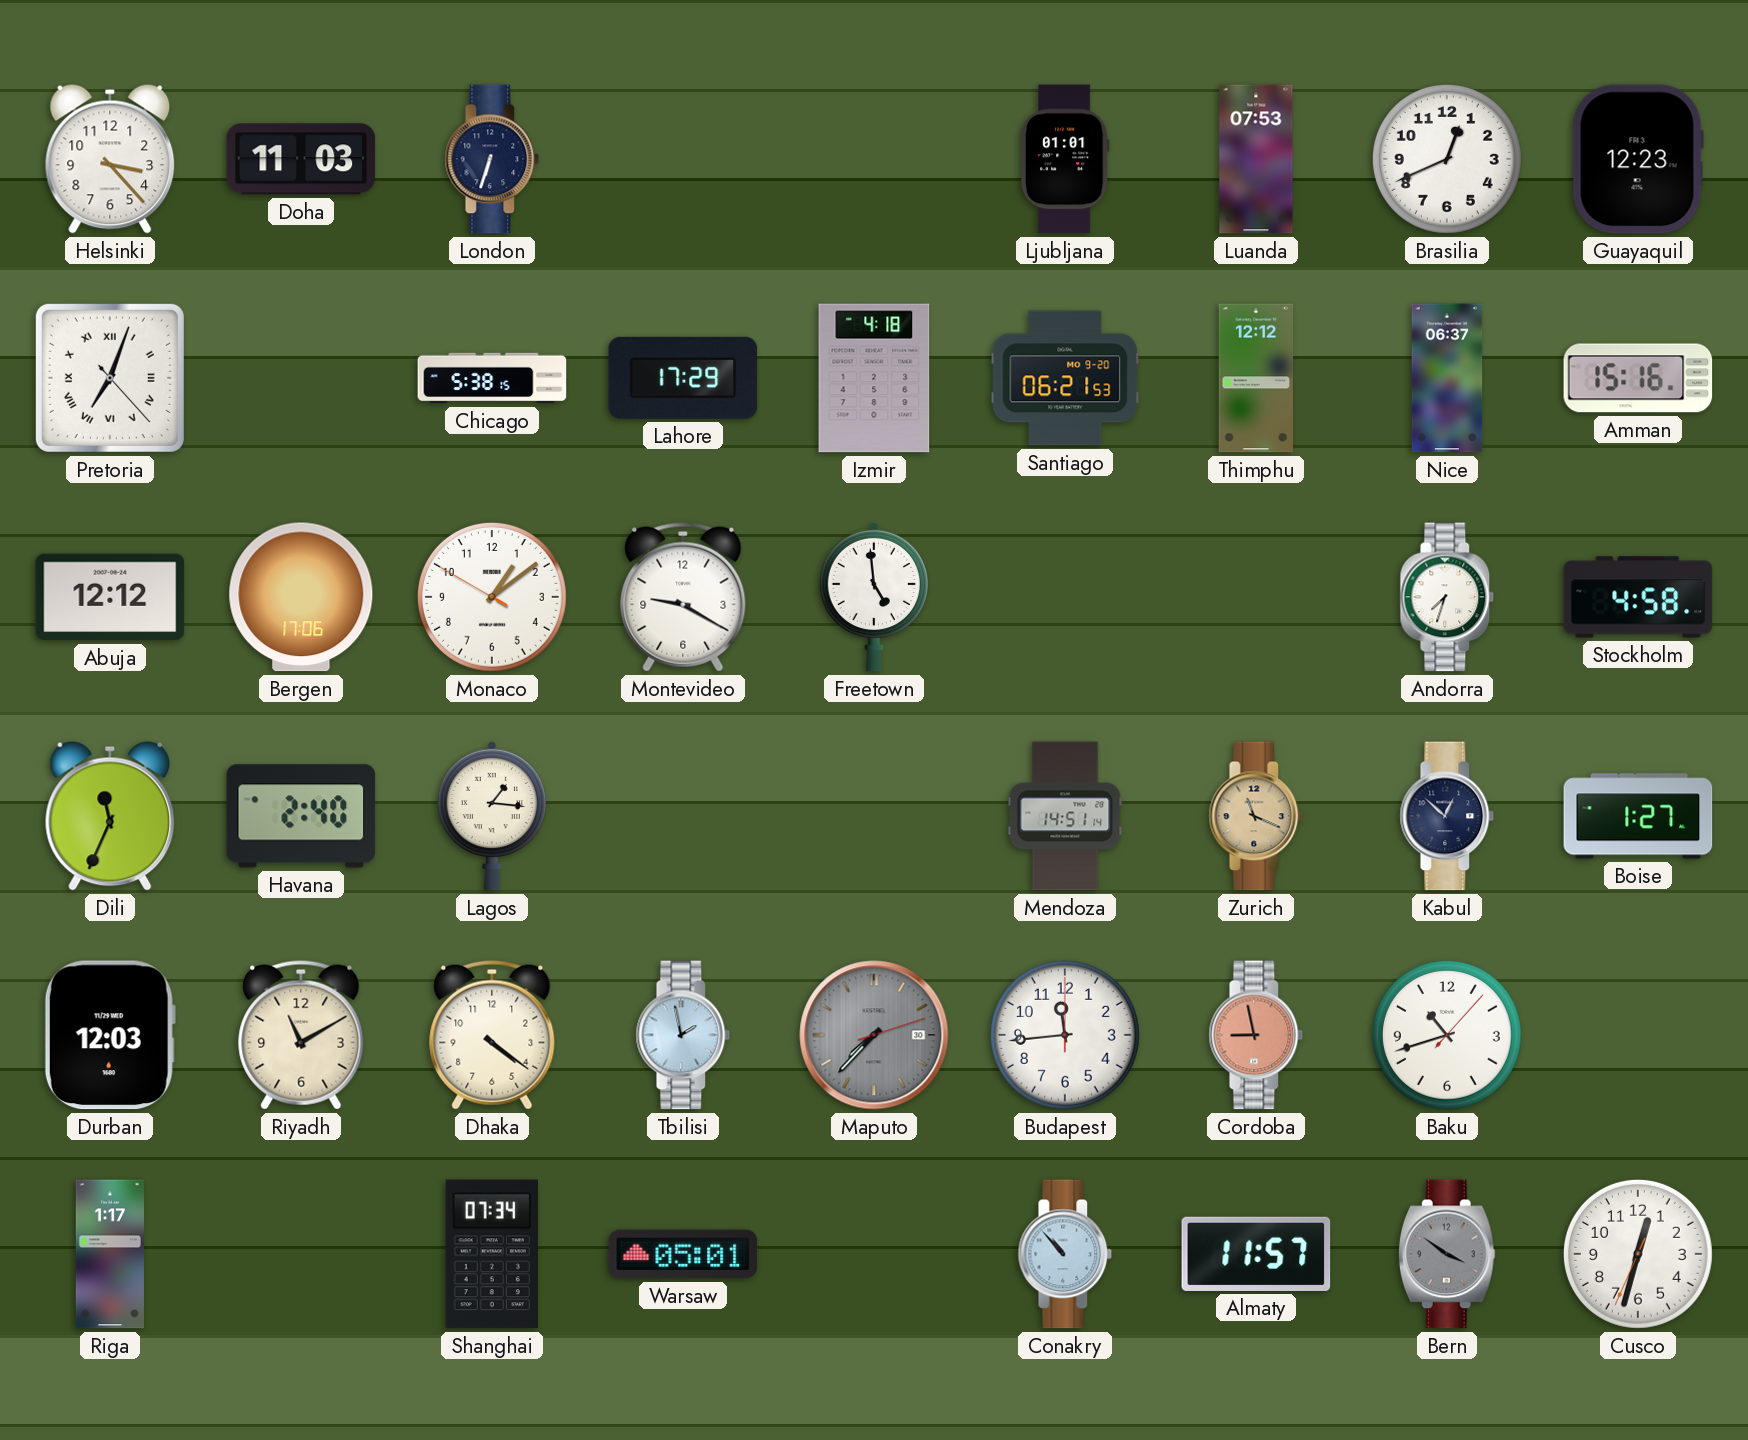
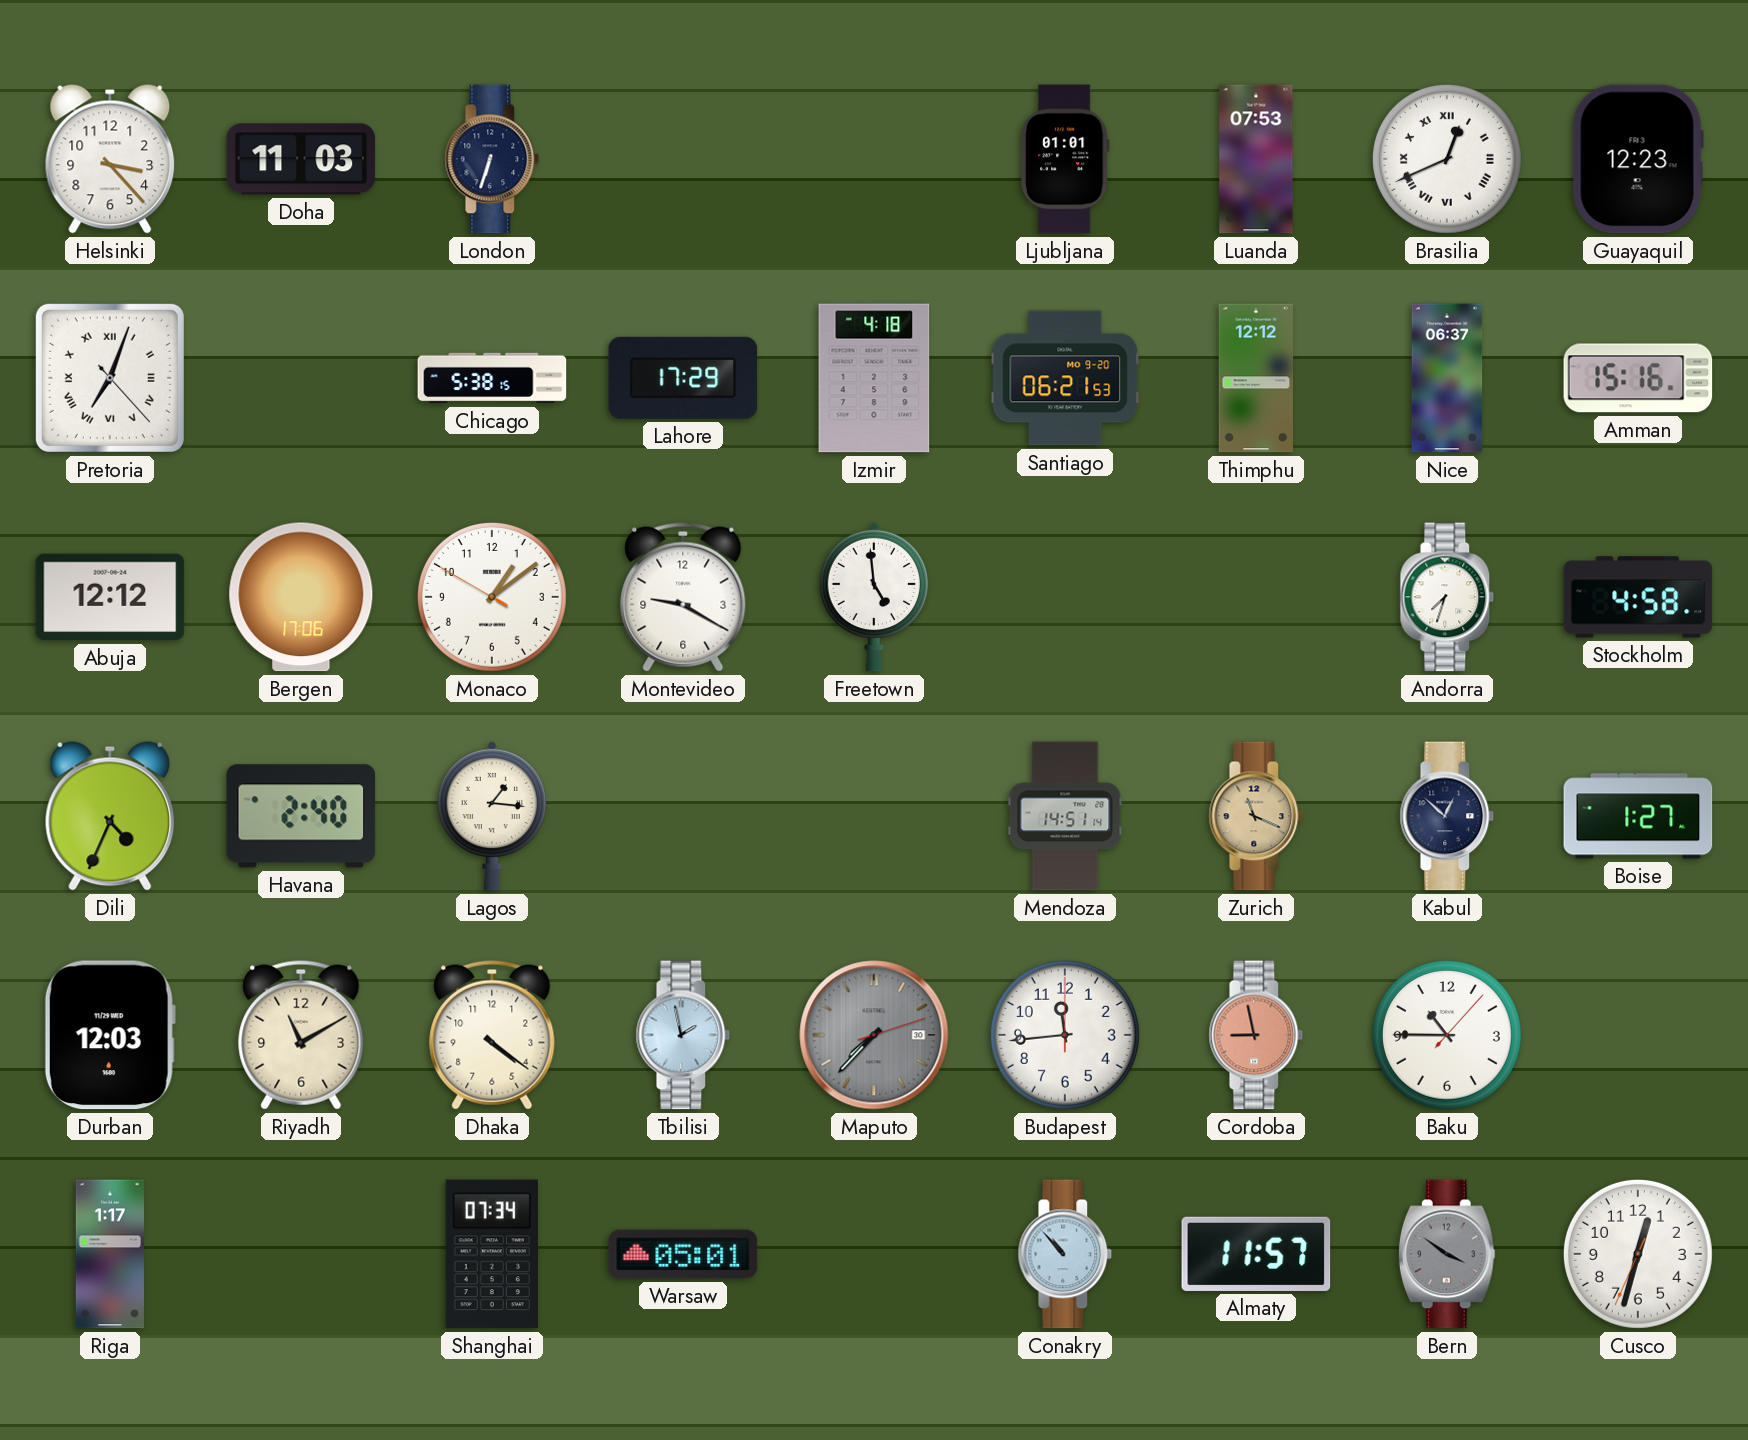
Brasilia numerals: Arabic -> Roman
Dili: 11:34 -> 4:34
Baku: 10:42 -> 10:45
